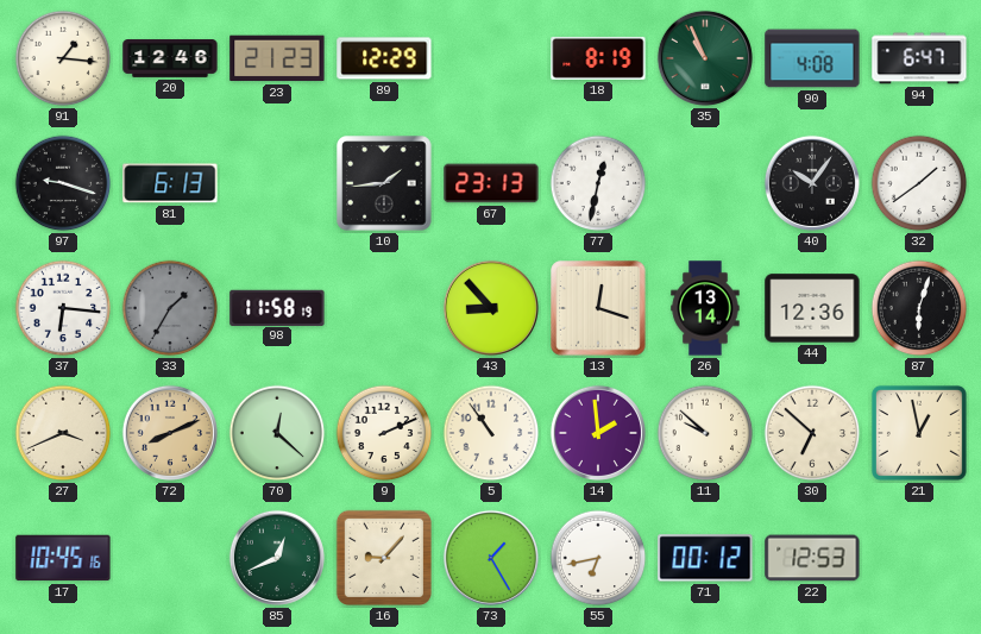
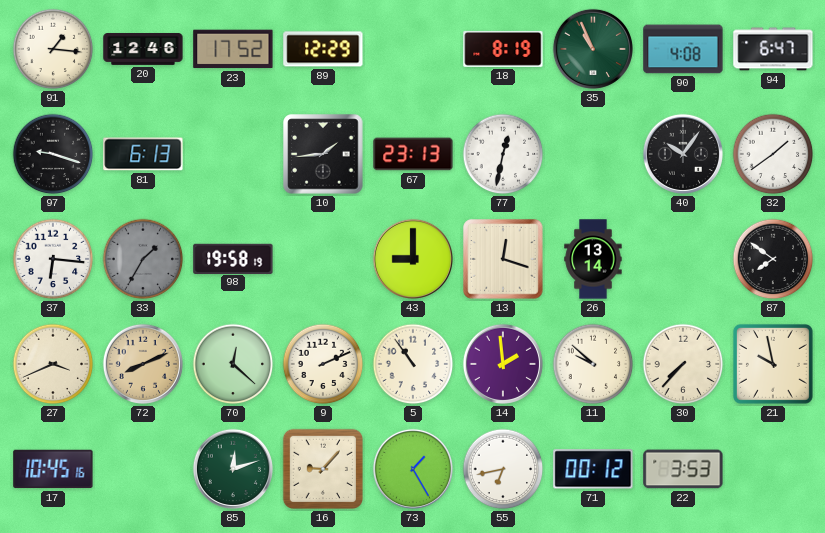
23: 21:23 -> 17:52
98: 11:58 -> 19:58
43: 8:53 -> 9:00
44: 12:36 -> none
87: 6:03 -> 7:51
30: 6:52 -> 7:37
21: 12:58 -> 9:58
85: 12:41 -> 12:12
22: 12:53 -> 3:53
